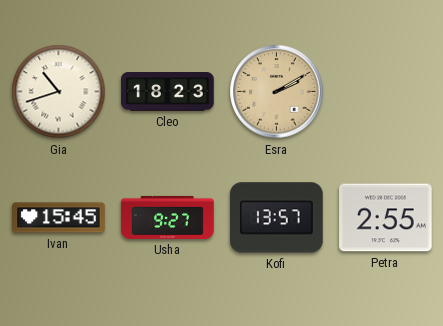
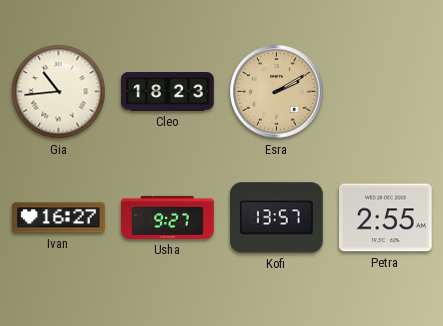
Gia: 10:42 -> 10:44
Ivan: 15:45 -> 16:27
